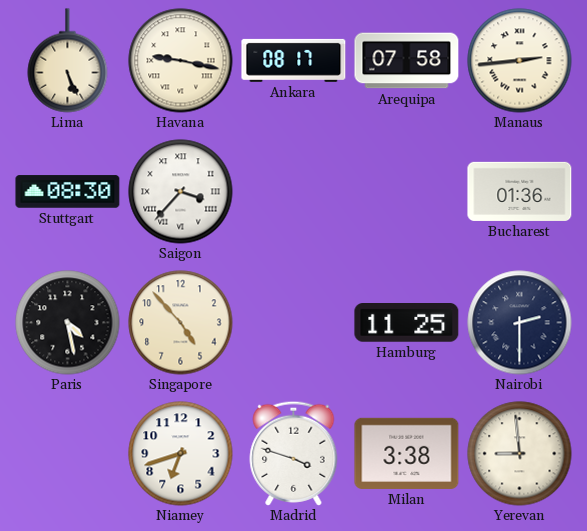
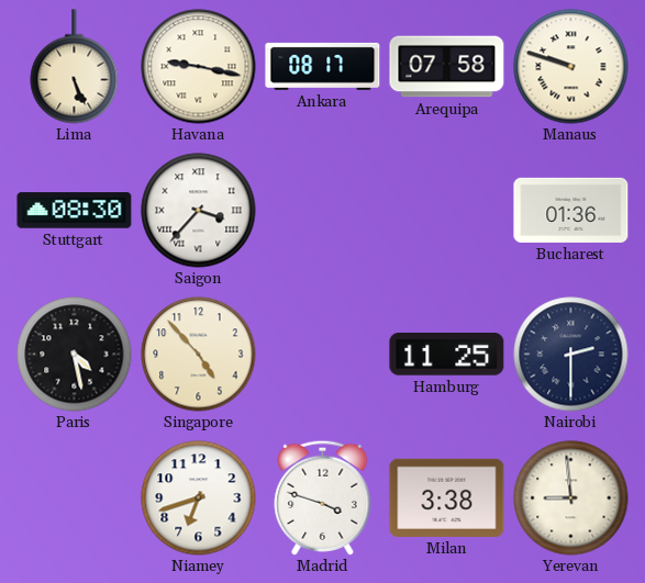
Manaus: 2:44 -> 9:48
